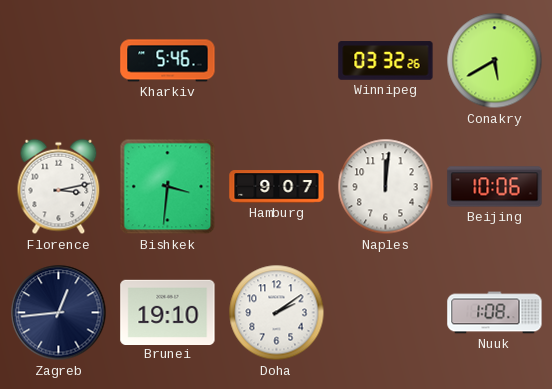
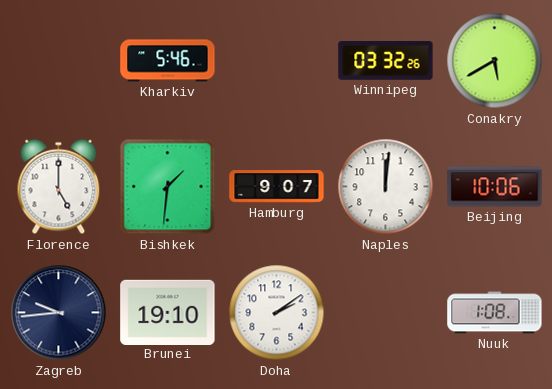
Florence: 3:13 -> 5:00
Bishkek: 3:31 -> 1:31
Zagreb: 12:44 -> 9:44
